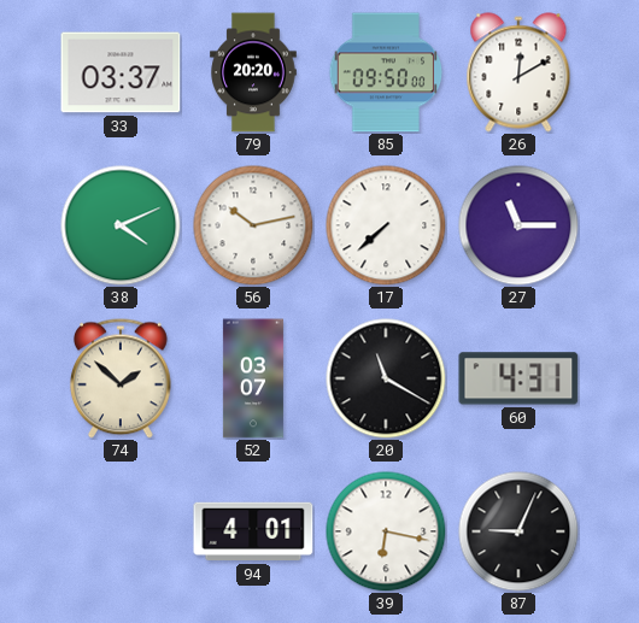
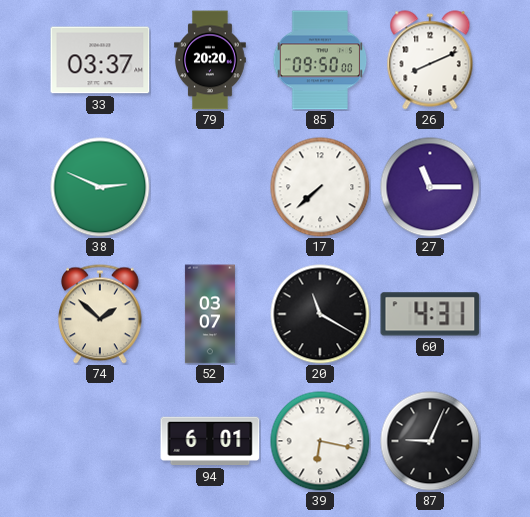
26: 12:10 -> 8:11
38: 4:11 -> 2:49
56: 10:13 -> none
94: 4:01 -> 6:01
